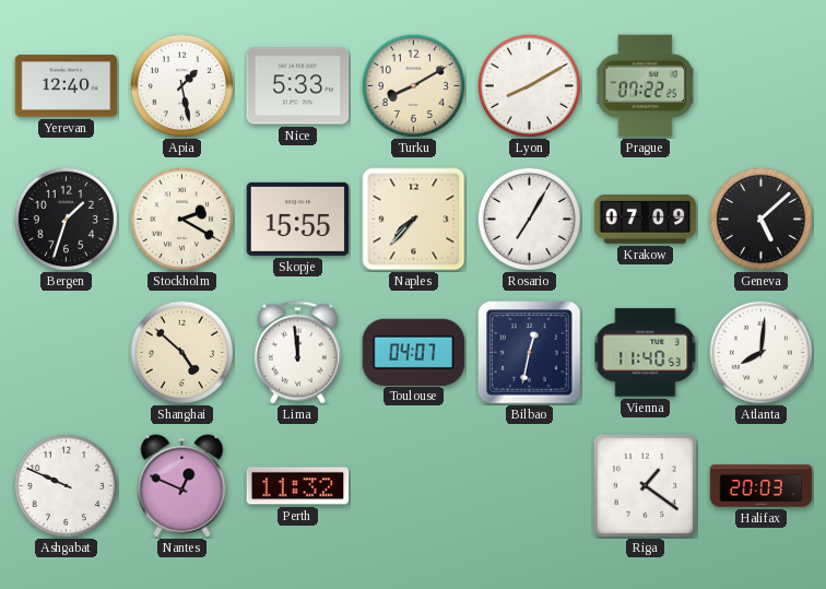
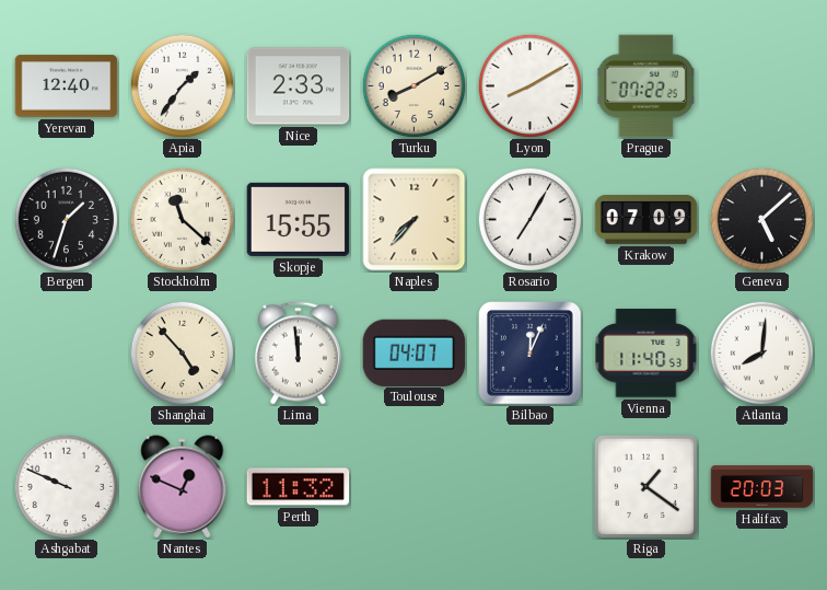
Apia: 1:28 -> 1:36
Nice: 5:33 -> 2:33
Stockholm: 2:20 -> 11:22
Shanghai: 4:52 -> 4:53
Bilbao: 12:32 -> 12:04
